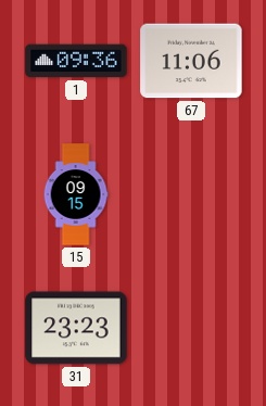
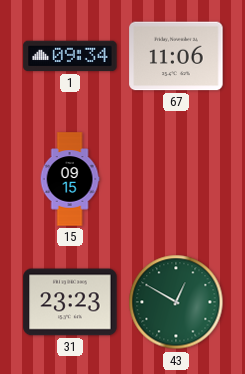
1: 09:36 -> 09:34
43: none -> 12:50
